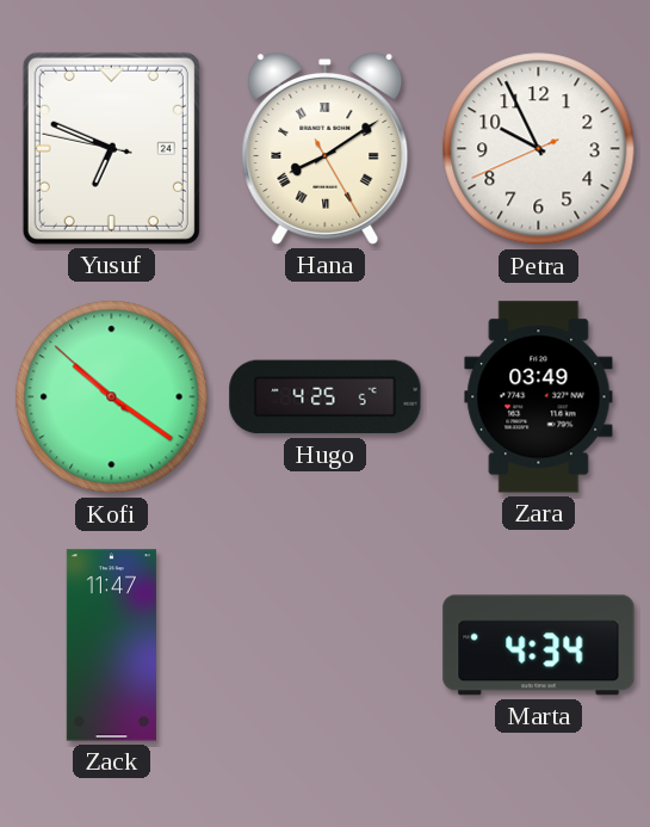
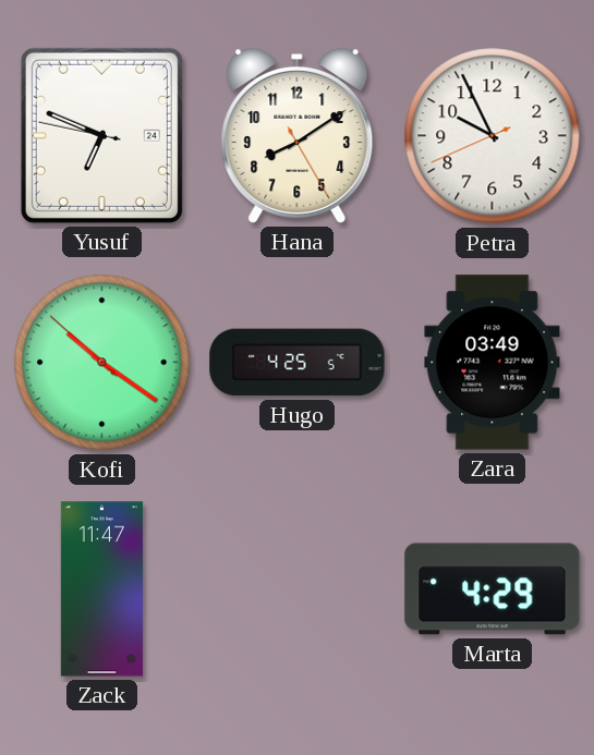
Hana numerals: Roman -> Arabic
Marta: 4:34 -> 4:29
